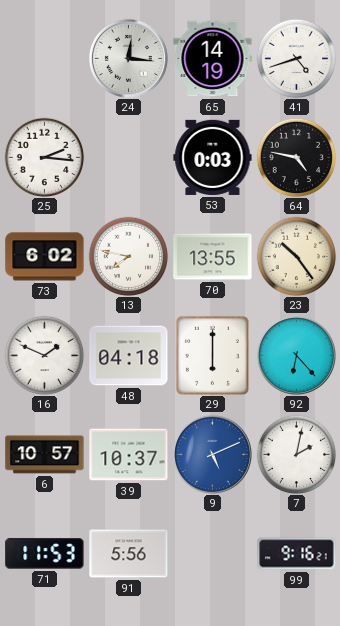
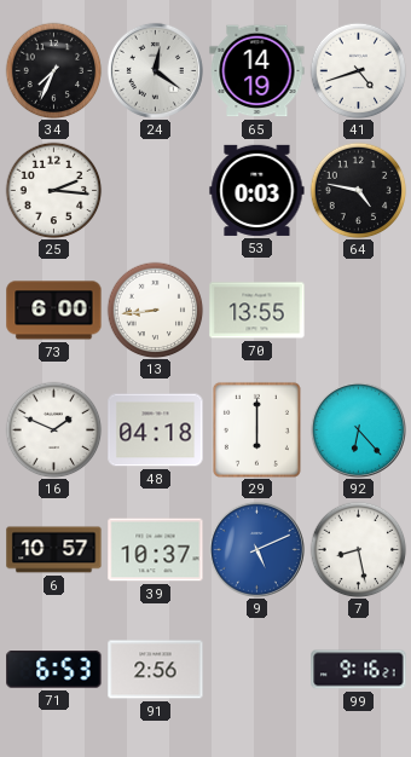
34: none -> 7:34
24: 12:16 -> 12:21
73: 6:02 -> 6:00
13: 7:47 -> 8:44
23: 10:24 -> none
7: 2:02 -> 8:28
71: 11:53 -> 6:53
91: 5:56 -> 2:56
